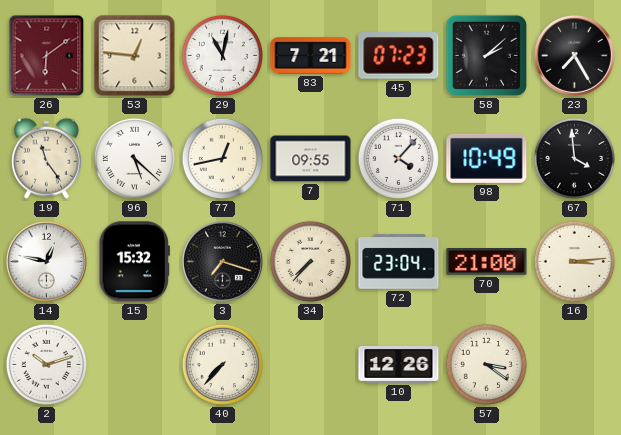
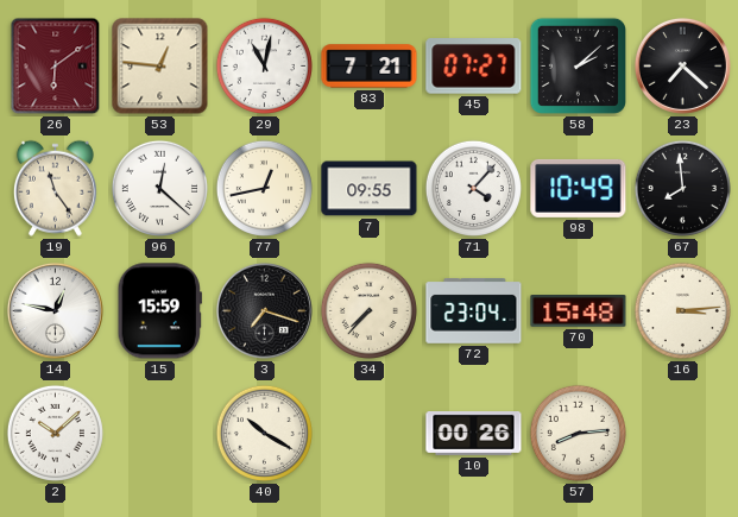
45: 07:23 -> 07:27
23: 7:25 -> 7:22
96: 5:22 -> 12:22
67: 3:59 -> 7:59
15: 15:32 -> 15:59
70: 21:00 -> 15:48
2: 10:12 -> 10:08
40: 7:37 -> 10:20
10: 12:26 -> 00:26
57: 3:21 -> 8:14
